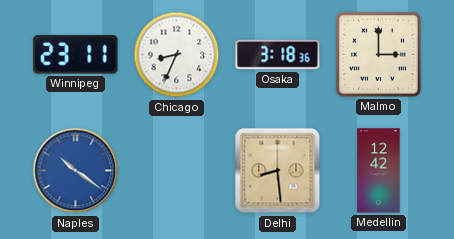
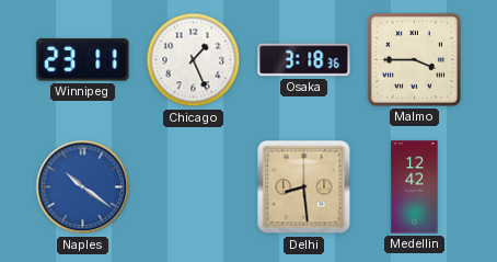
Chicago: 8:34 -> 1:26
Malmo: 3:00 -> 3:45
